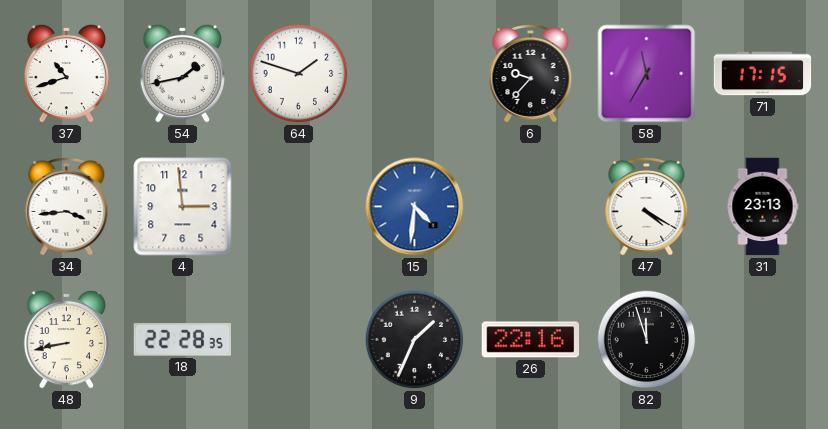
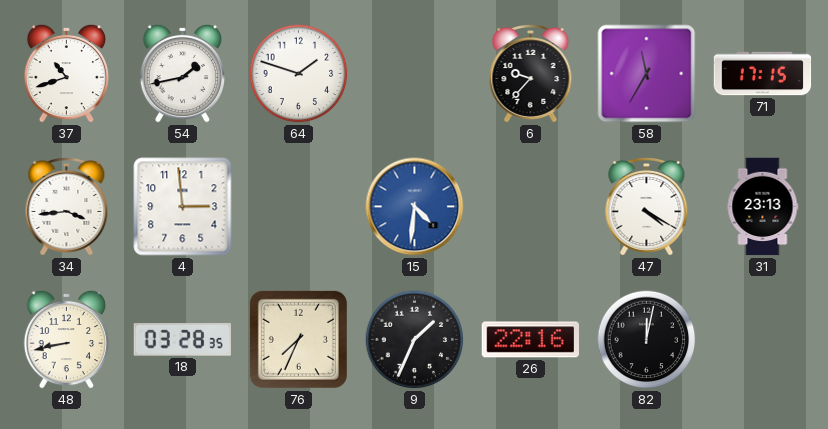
18: 22:28 -> 03:28
76: none -> 7:34
82: 11:57 -> 12:02
